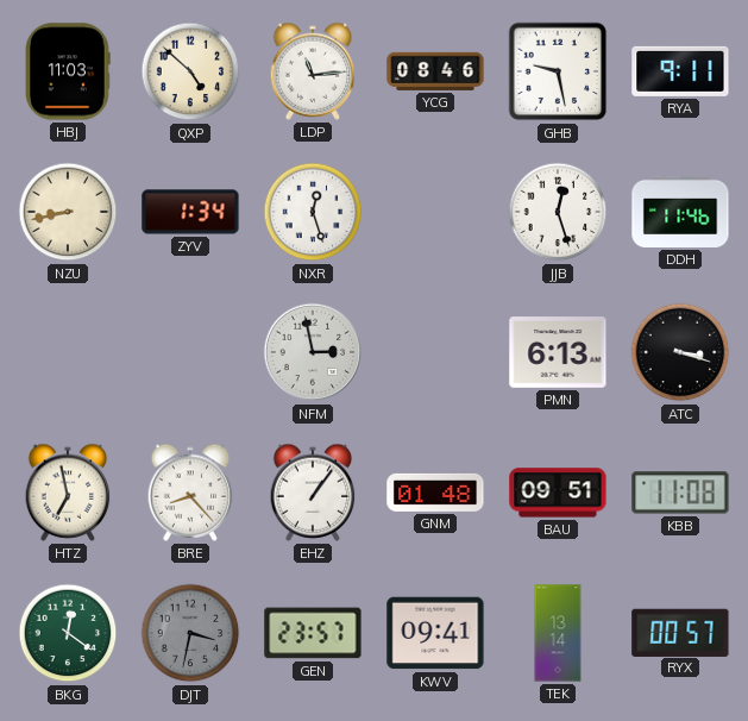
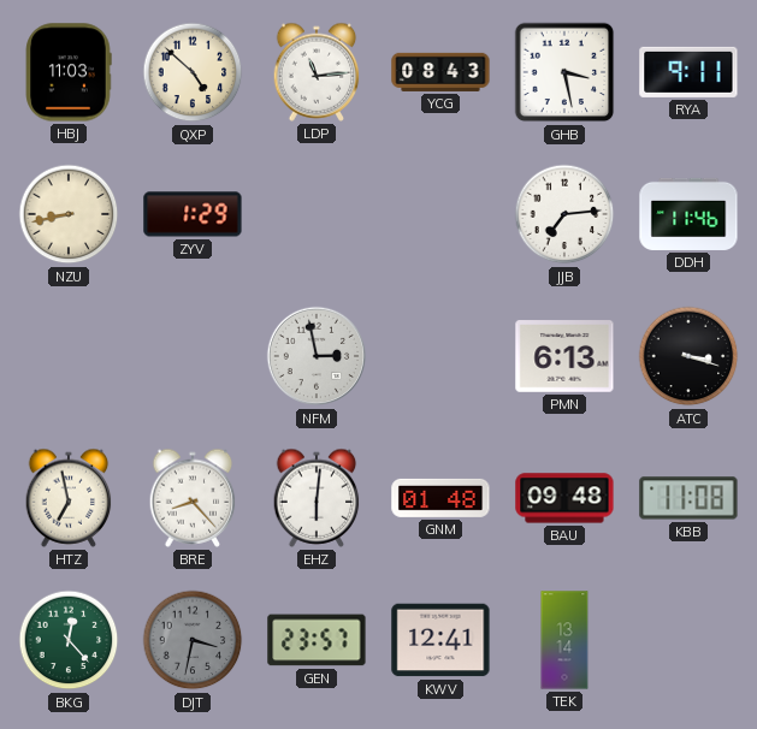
YCG: 08:46 -> 08:43
GHB: 9:28 -> 3:28
ZYV: 1:34 -> 1:29
NXR: 12:27 -> none
JJB: 12:27 -> 7:14
EHZ: 1:06 -> 6:01
BAU: 09:51 -> 09:48
BKG: 12:21 -> 12:23
KWV: 09:41 -> 12:41
RYX: 00:57 -> none
